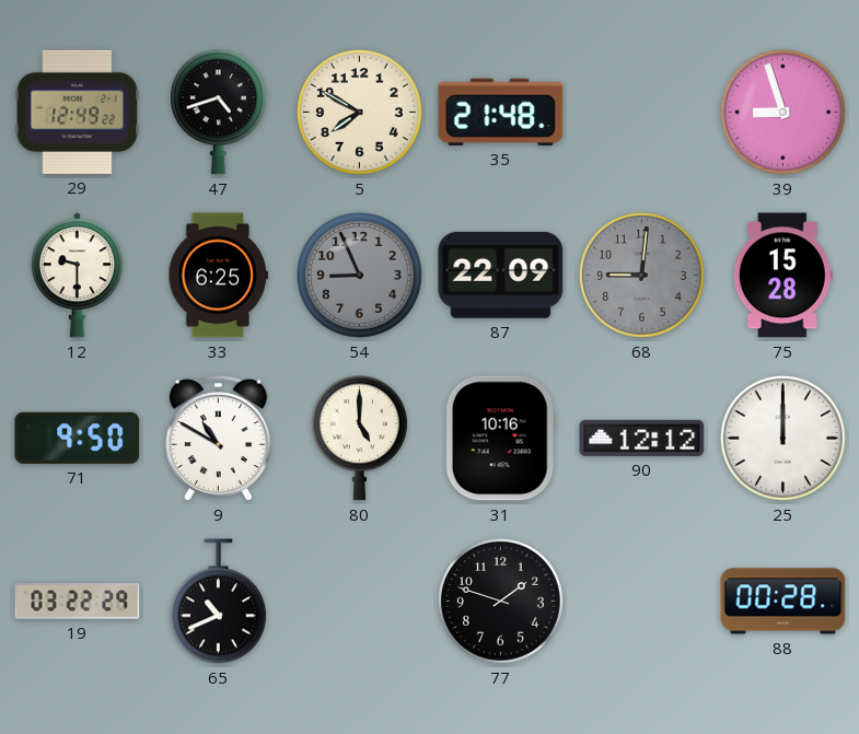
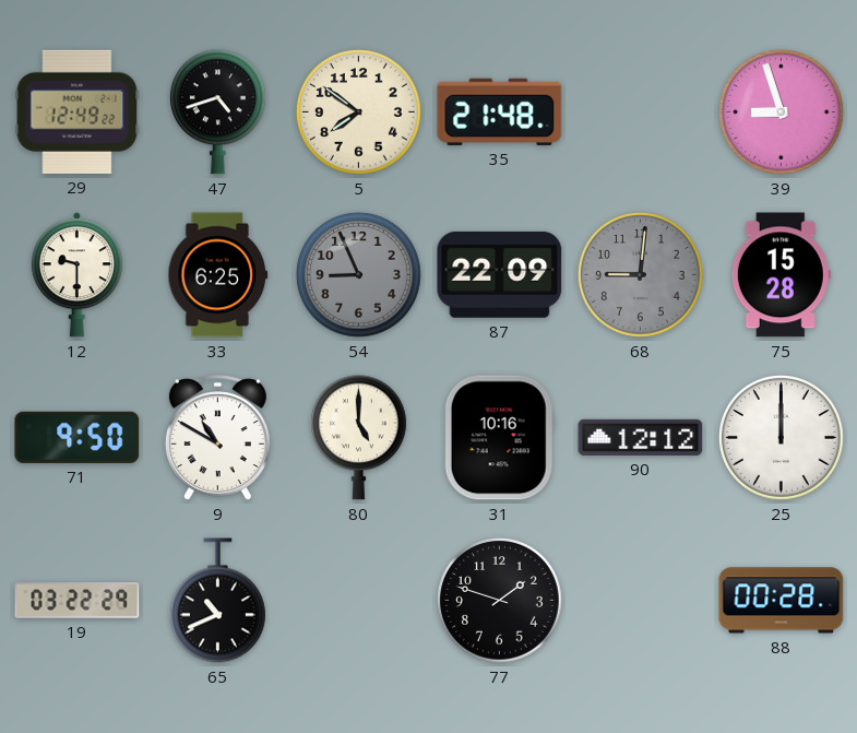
5: 7:50 -> 7:51
